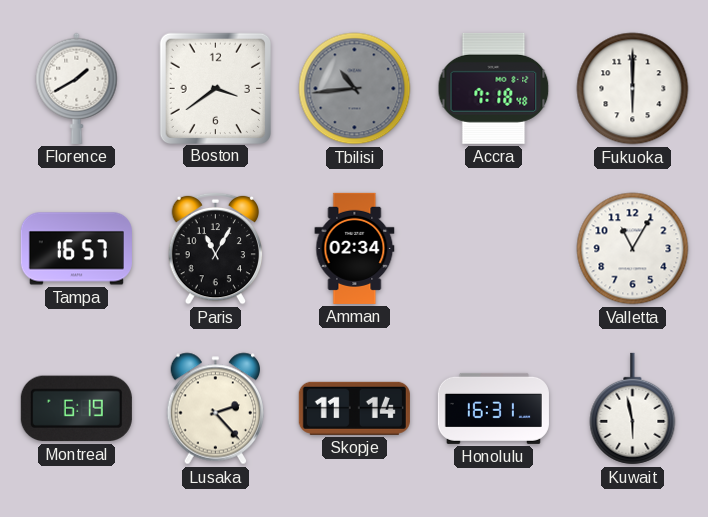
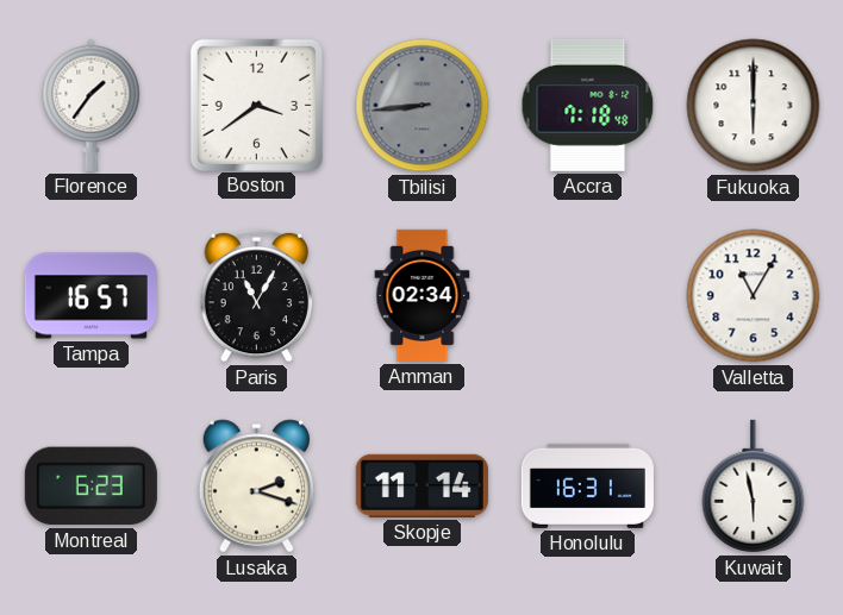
Florence: 1:40 -> 1:36
Tbilisi: 10:44 -> 8:44
Montreal: 6:19 -> 6:23
Lusaka: 2:23 -> 2:18
